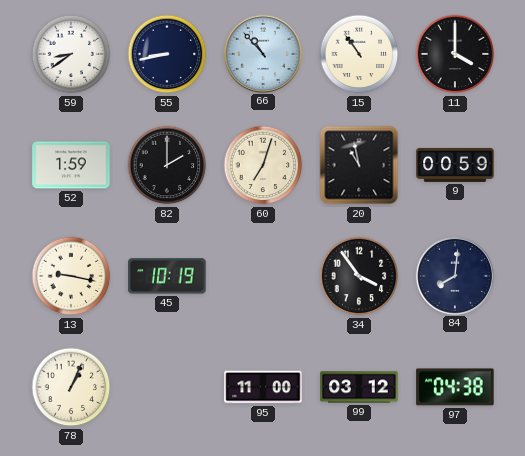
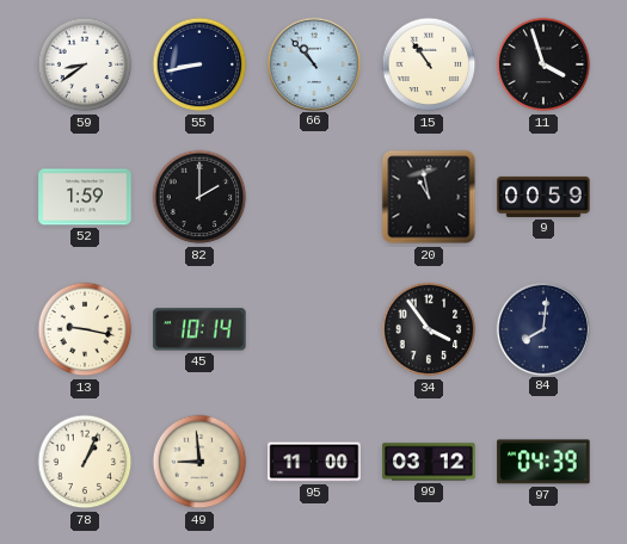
11: 4:00 -> 3:57
60: 7:03 -> none
45: 10:19 -> 10:14
49: none -> 8:59
97: 04:38 -> 04:39
